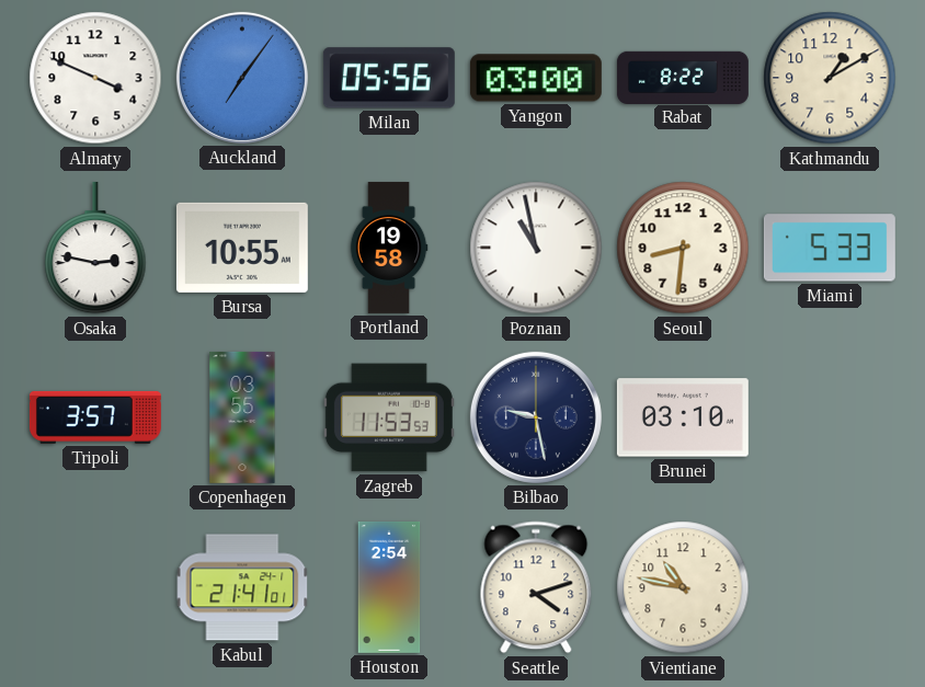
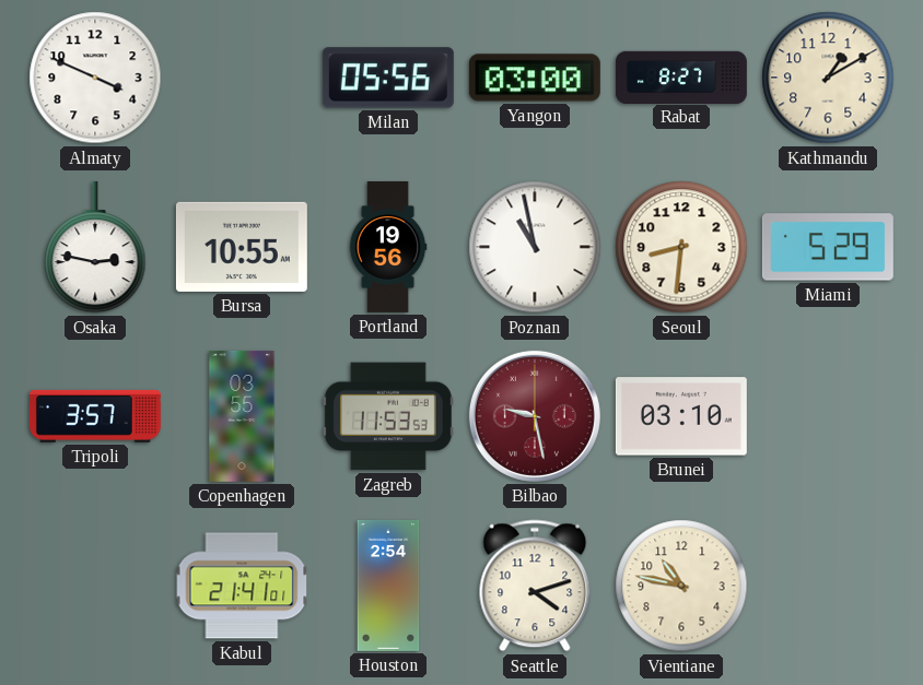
Auckland: 7:06 -> none
Rabat: 8:22 -> 8:27
Portland: 19:58 -> 19:56
Miami: 5:33 -> 5:29
Bilbao dial: navy -> burgundy
